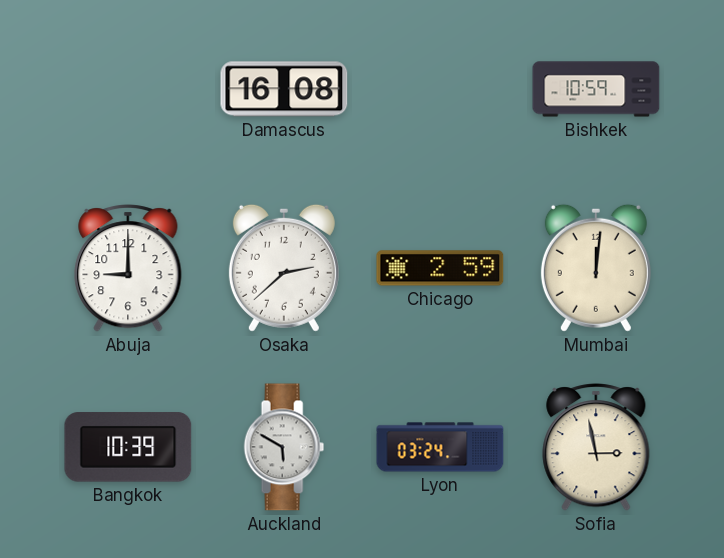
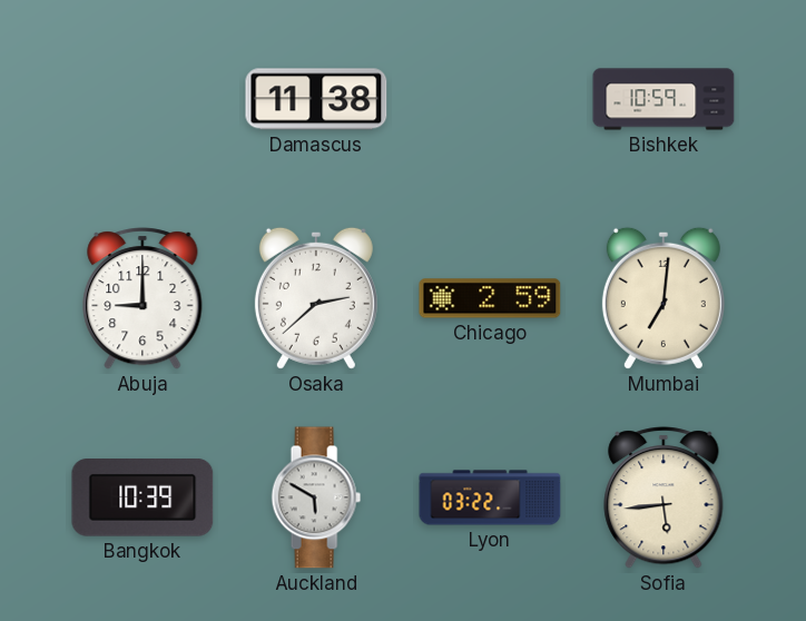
Damascus: 16:08 -> 11:38
Mumbai: 12:01 -> 7:01
Lyon: 03:24 -> 03:22
Sofia: 2:58 -> 5:44
